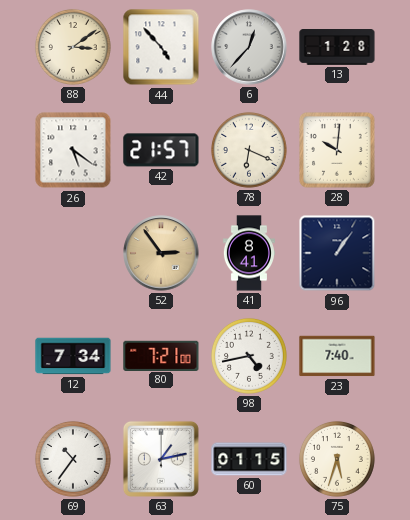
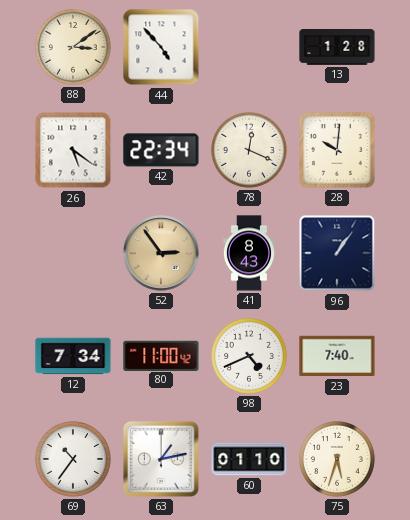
6: 12:37 -> none
42: 21:57 -> 22:34
78: 6:19 -> 12:19
41: 8:41 -> 8:43
80: 7:21 -> 11:00
98: 4:43 -> 4:41
60: 01:15 -> 01:10
